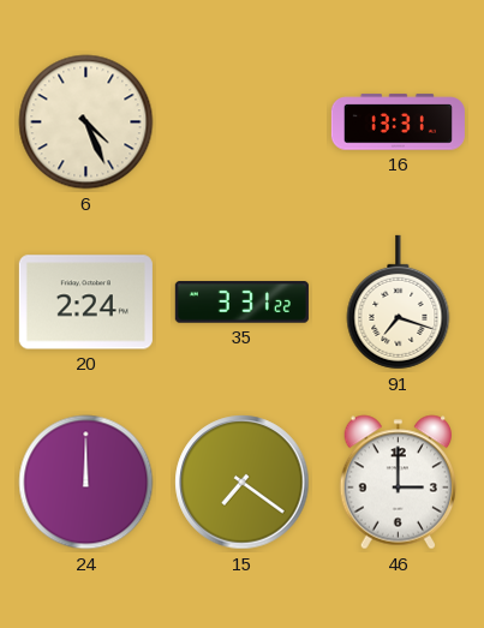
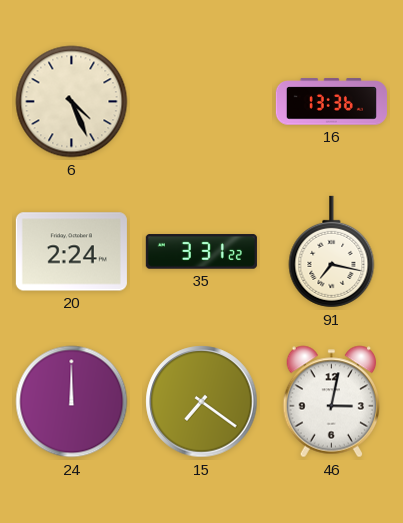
16: 13:31 -> 13:36
91: 7:18 -> 7:17
46: 3:00 -> 3:02
